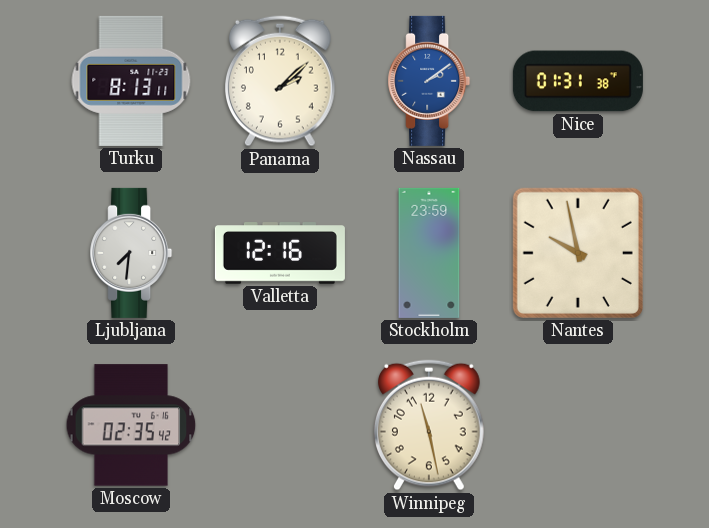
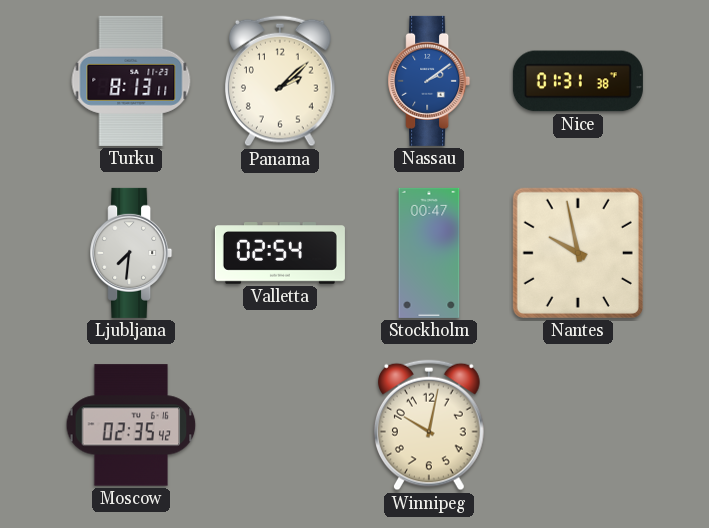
Valletta: 12:16 -> 02:54
Stockholm: 23:59 -> 00:47
Winnipeg: 11:28 -> 10:02
